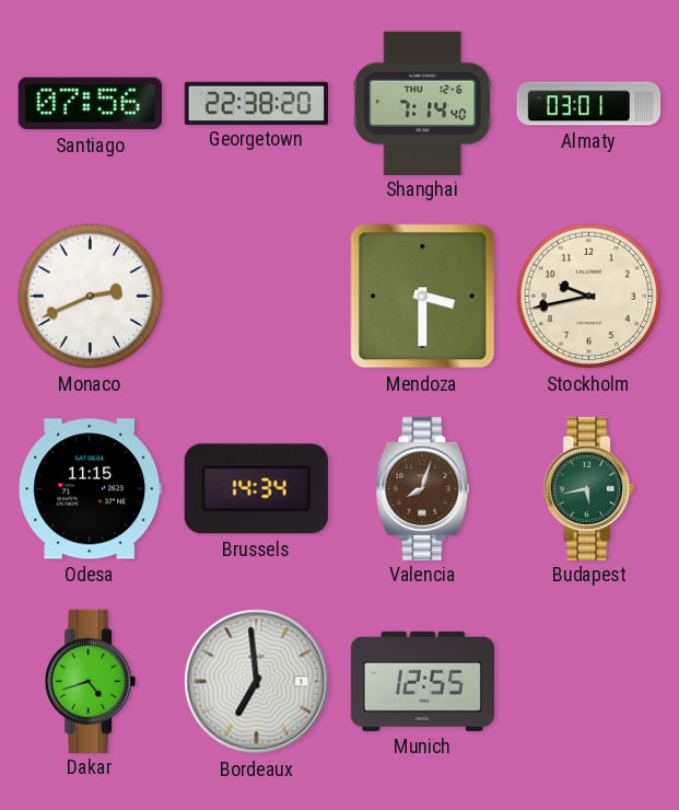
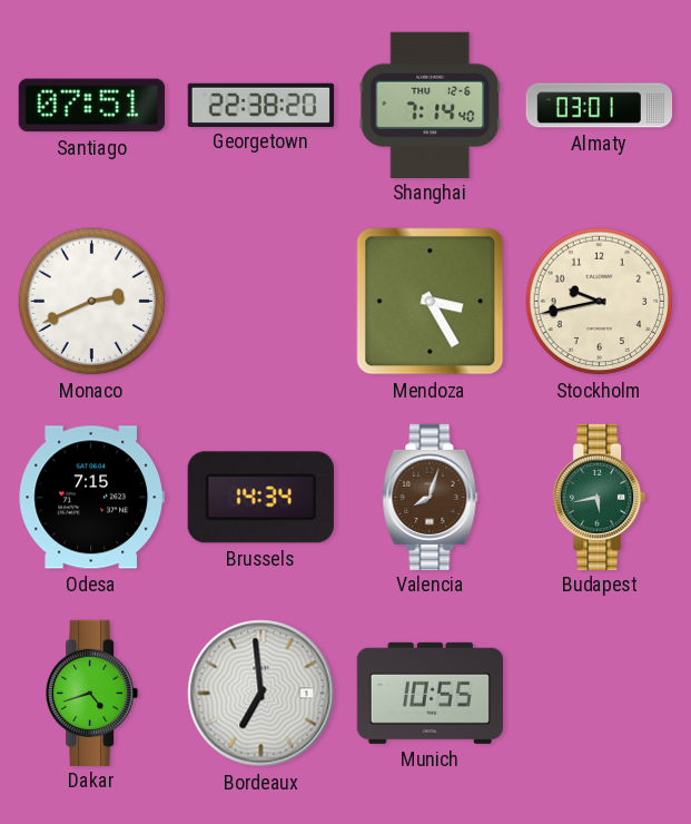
Santiago: 07:56 -> 07:51
Mendoza: 3:30 -> 3:25
Odesa: 11:15 -> 7:15
Munich: 12:55 -> 10:55
